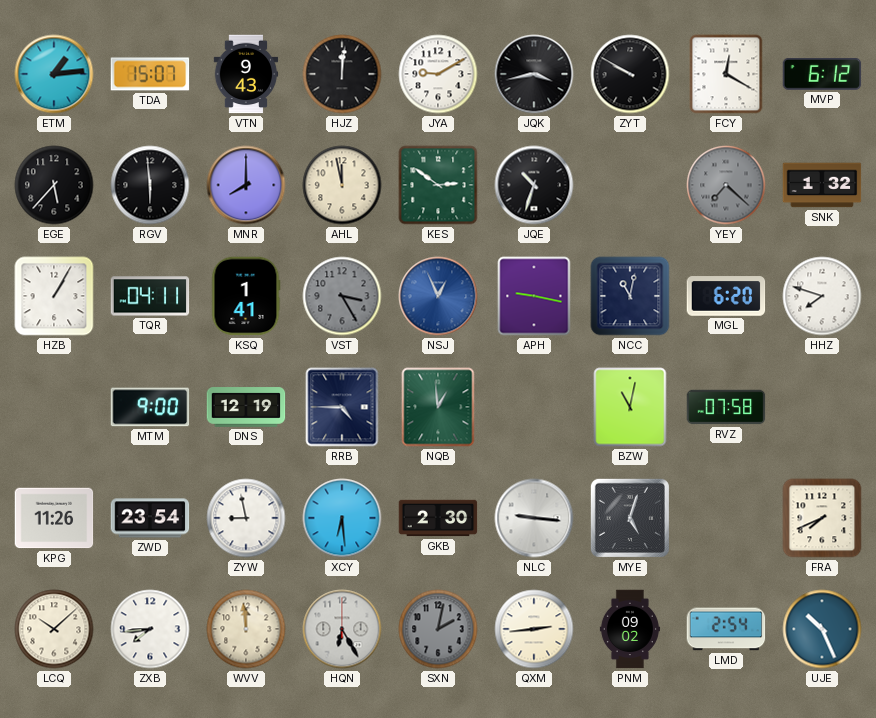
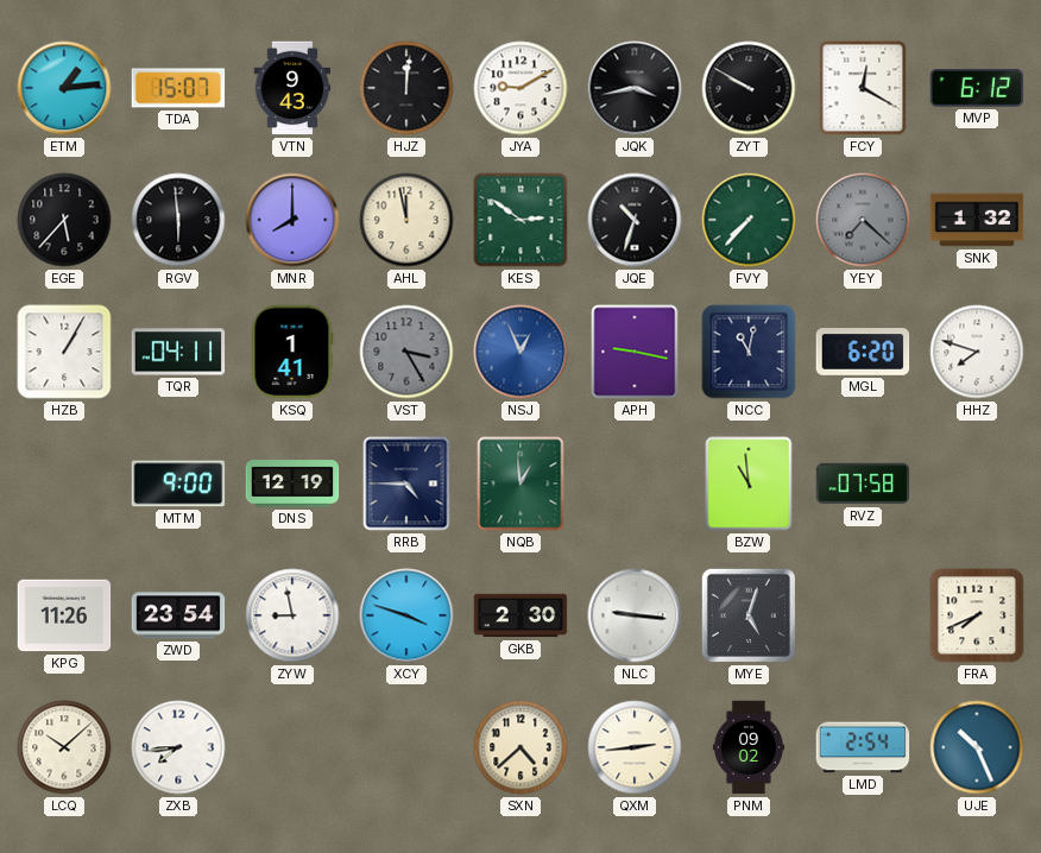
FVY: none -> 7:37
BZW: 11:02 -> 10:59
XCY: 6:29 -> 3:48
WVV: 11:59 -> none
HQN: 6:25 -> none
SXN: 2:02 -> 4:38
SXN dial: grey -> cream
